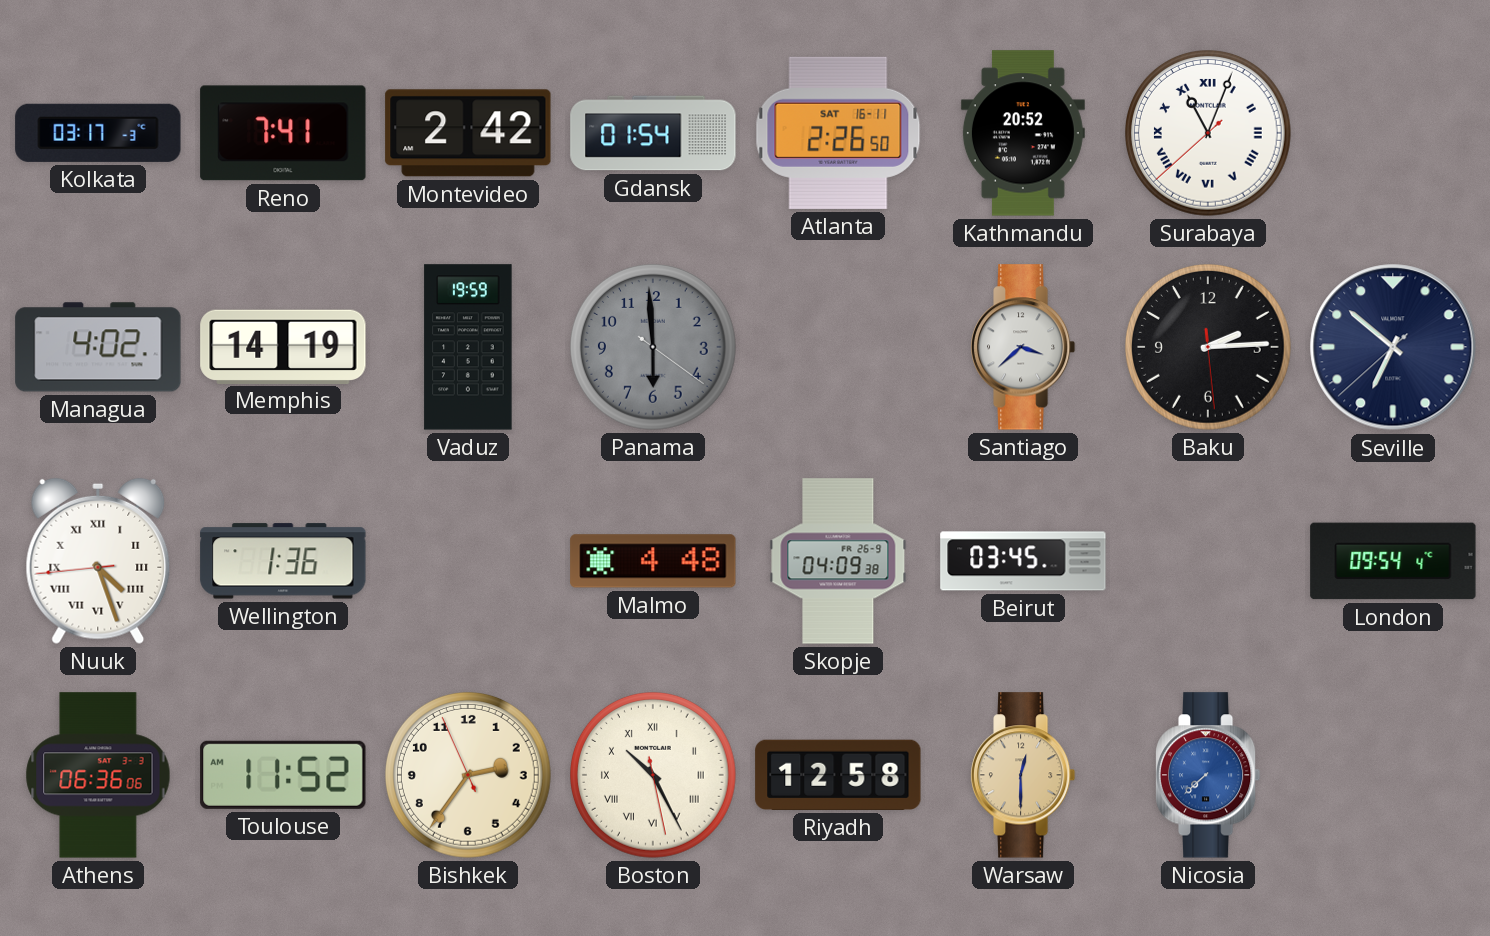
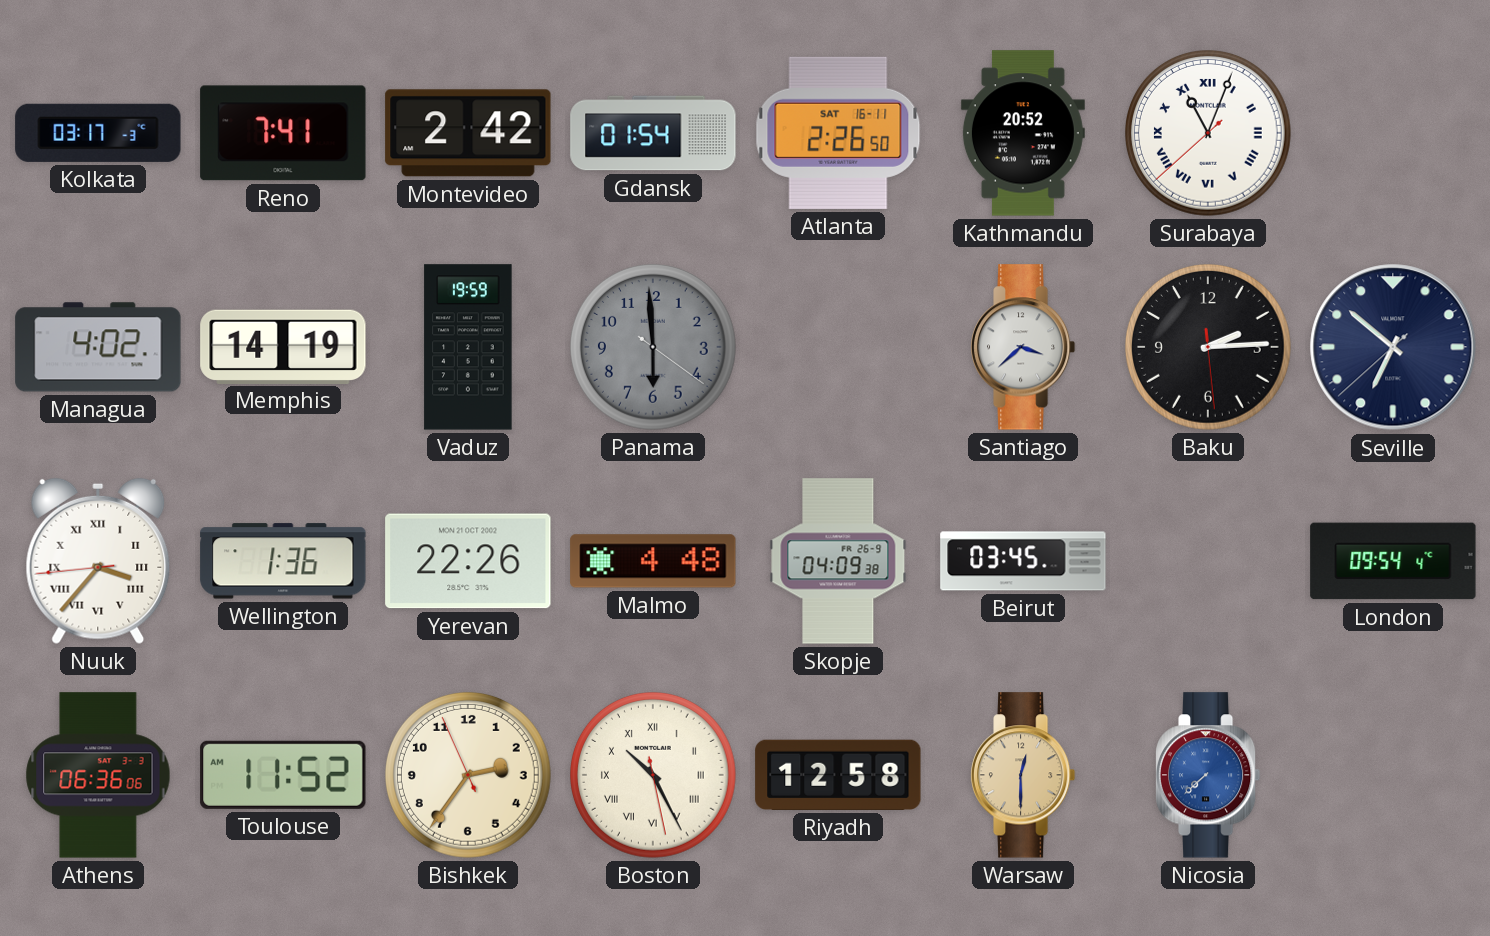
Nuuk: 4:26 -> 3:36
Yerevan: none -> 22:26
